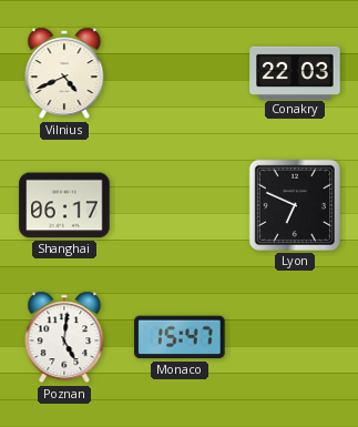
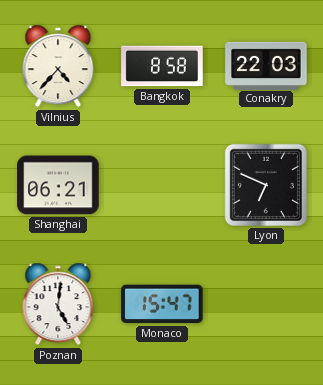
Vilnius: 4:41 -> 4:37
Bangkok: none -> 8:58
Shanghai: 06:17 -> 06:21
